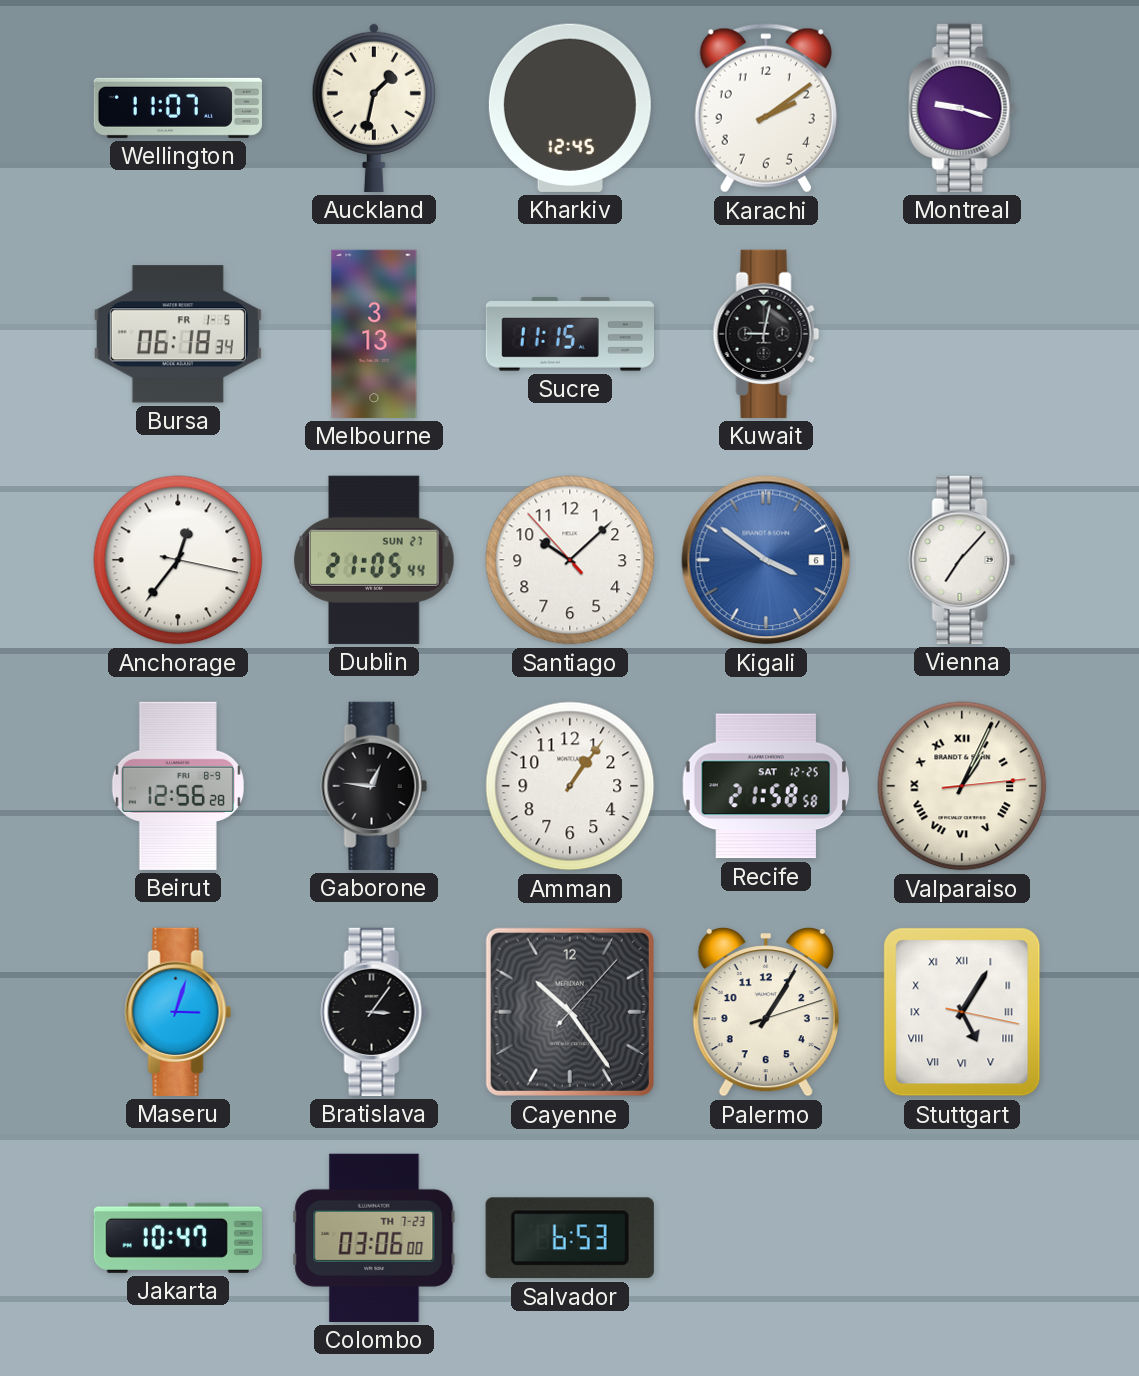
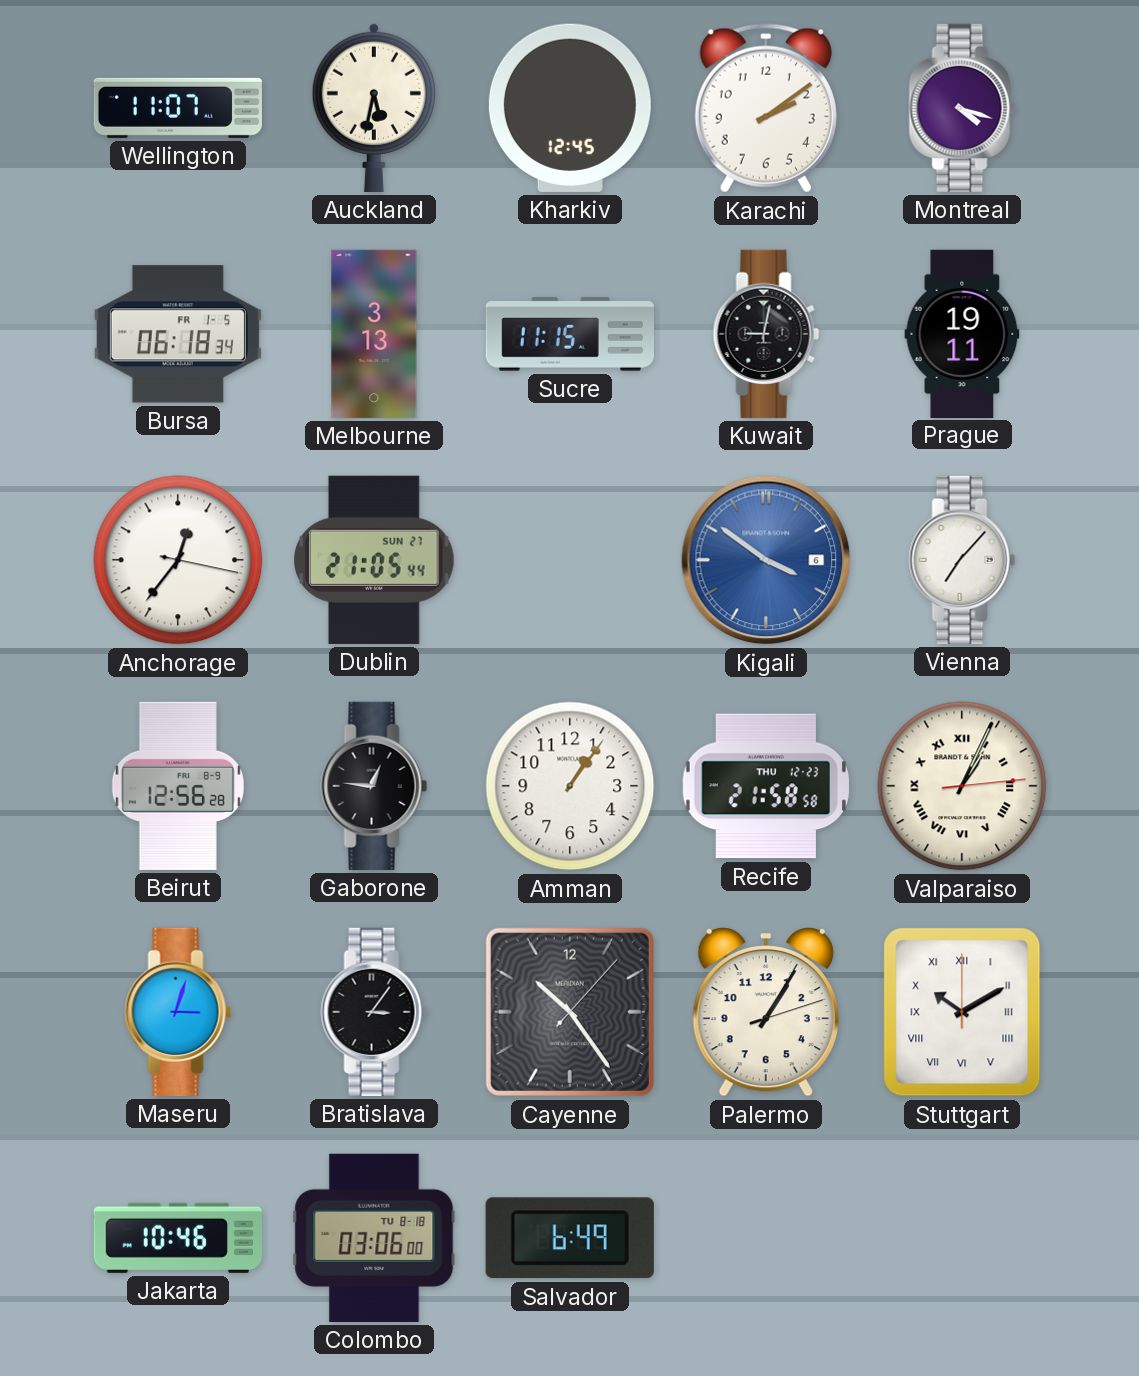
Auckland: 1:32 -> 5:32
Montreal: 9:18 -> 4:18
Prague: none -> 19:11
Santiago: 10:07 -> none
Recife date: SAT 12-25 -> THU 12-23
Stuttgart: 5:05 -> 10:10
Jakarta: 10:47 -> 10:46
Colombo date: TH 7-23 -> TU 8-18
Salvador: 6:53 -> 6:49
